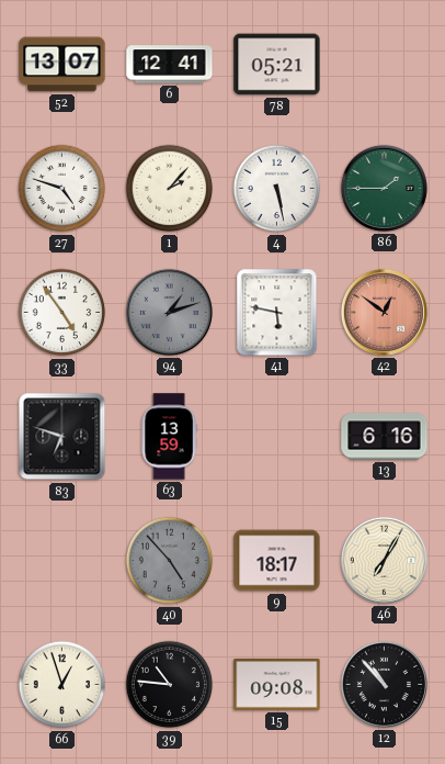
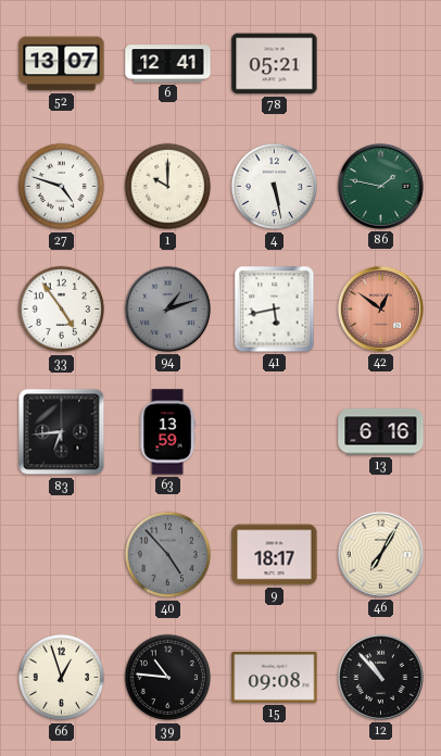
1: 2:07 -> 10:00
86: 1:45 -> 1:47
41: 5:47 -> 5:43
83: 6:48 -> 6:44
